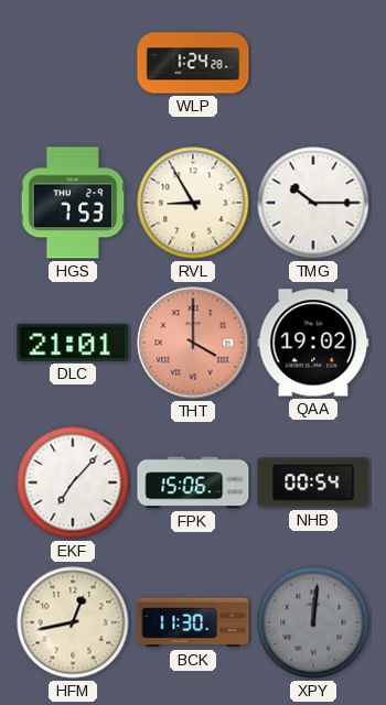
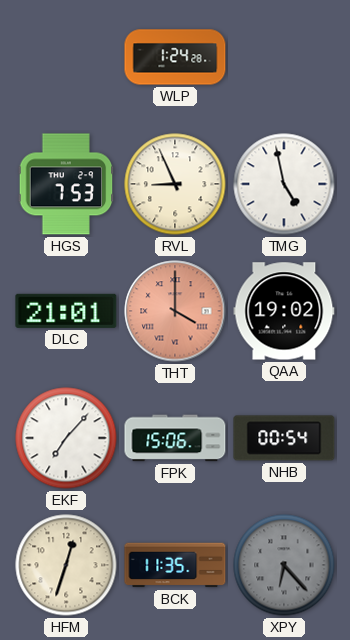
RVL: 8:55 -> 8:56
TMG: 10:15 -> 4:58
HFM: 12:43 -> 12:33
BCK: 11:30 -> 11:35
XPY: 12:01 -> 6:23
